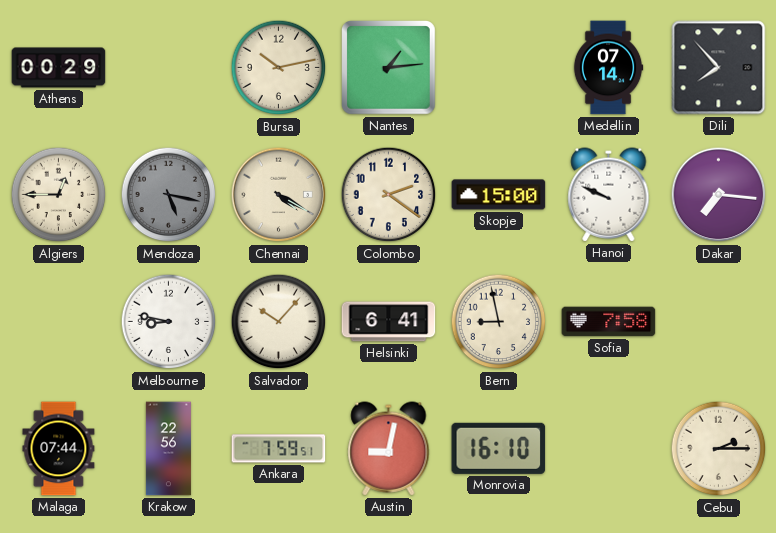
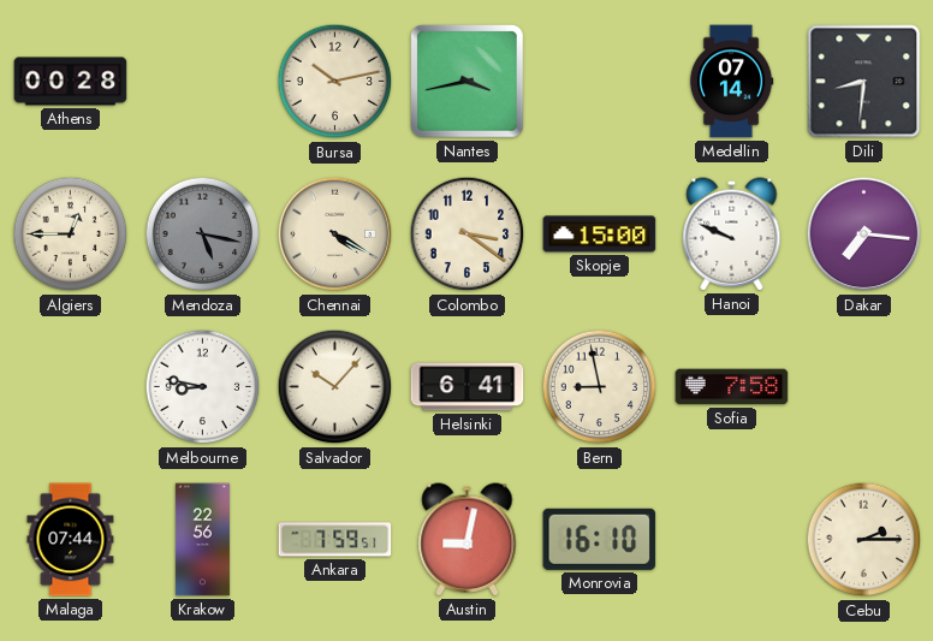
Athens: 00:29 -> 00:28
Nantes: 1:14 -> 3:43
Dili: 7:53 -> 8:31
Colombo: 2:21 -> 3:21
